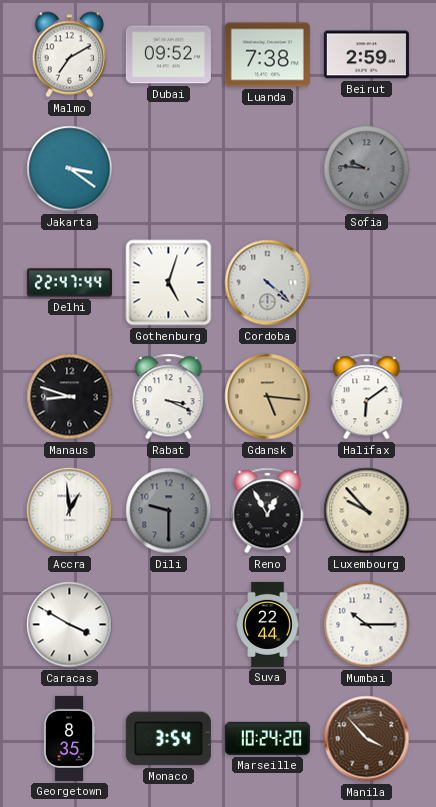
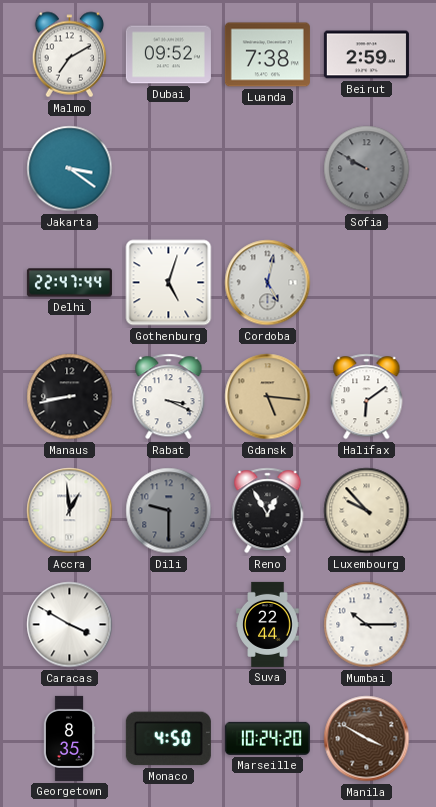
Sofia: 9:46 -> 9:50
Cordoba: 4:22 -> 5:02
Manaus: 8:48 -> 8:43
Monaco: 3:54 -> 4:50
Manila: 3:53 -> 3:50
